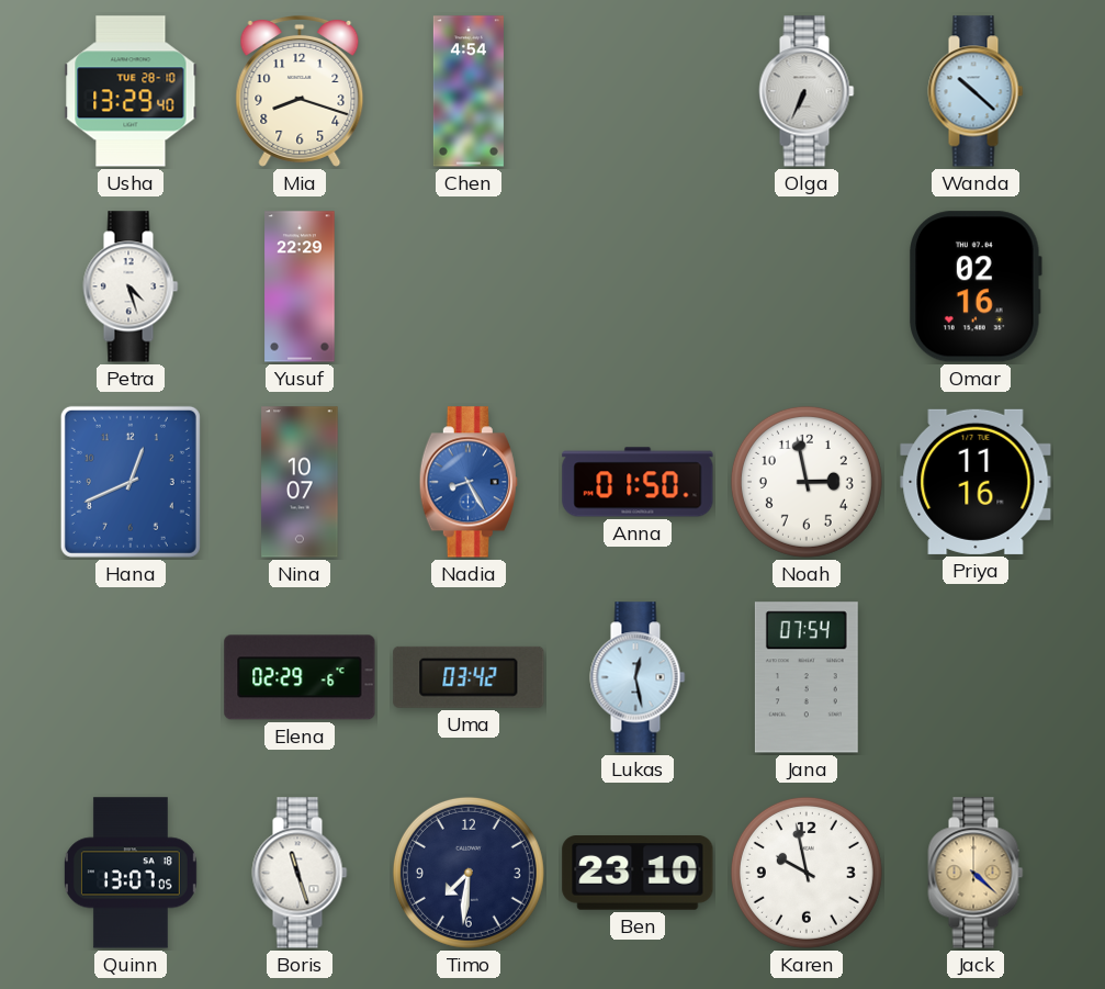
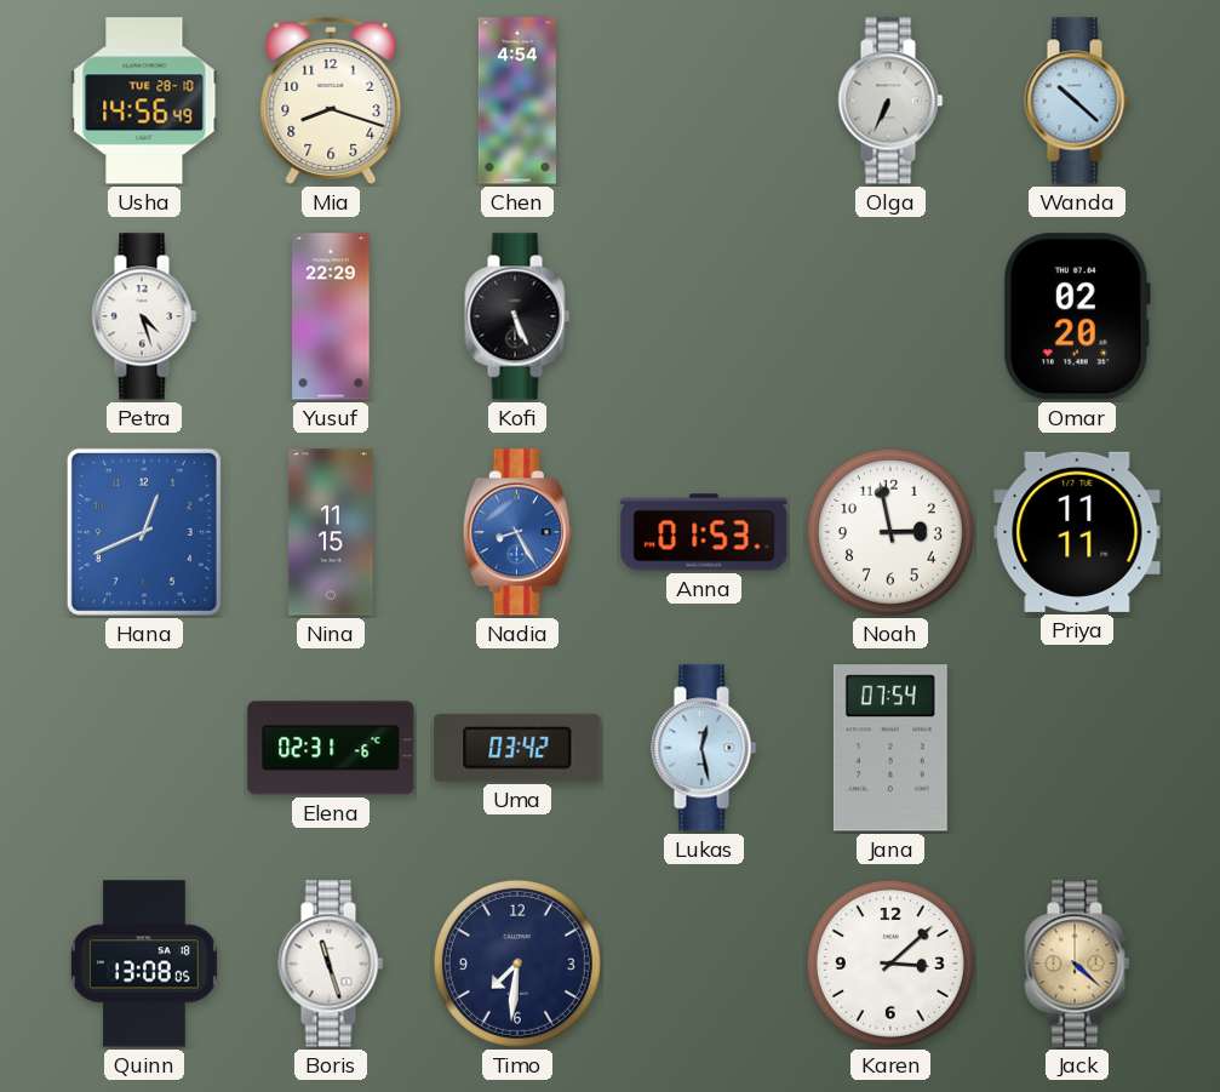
Usha: 13:29 -> 14:56
Kofi: none -> 5:26
Omar: 02:16 -> 02:20
Nina: 10:07 -> 11:15
Anna: 01:50 -> 01:53
Priya: 11:16 -> 11:11
Elena: 02:29 -> 02:31
Quinn: 13:07 -> 13:08
Ben: 23:10 -> none
Karen: 9:58 -> 3:08
